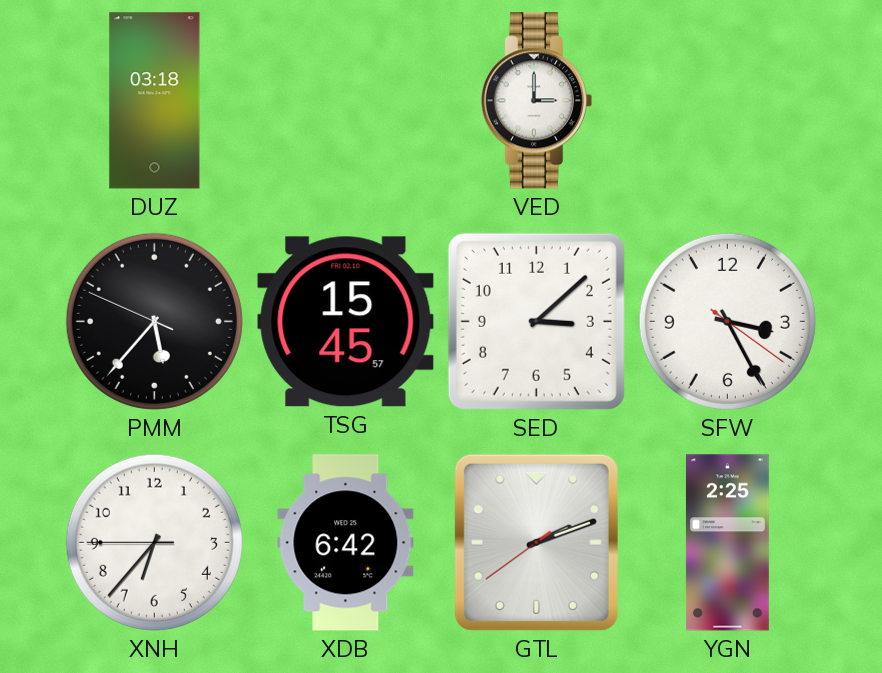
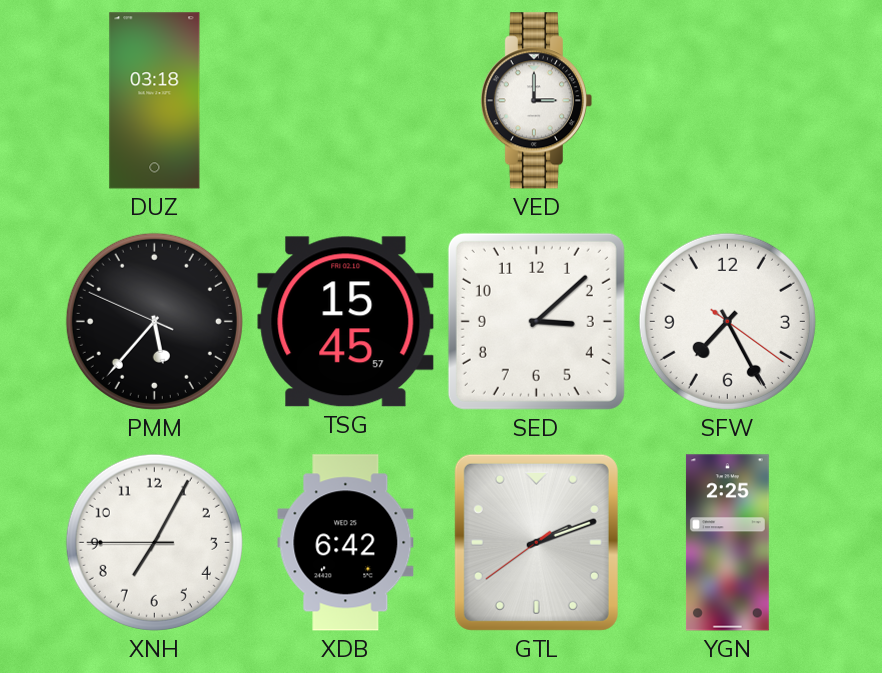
SFW: 3:25 -> 7:25
XNH: 6:36 -> 7:04
